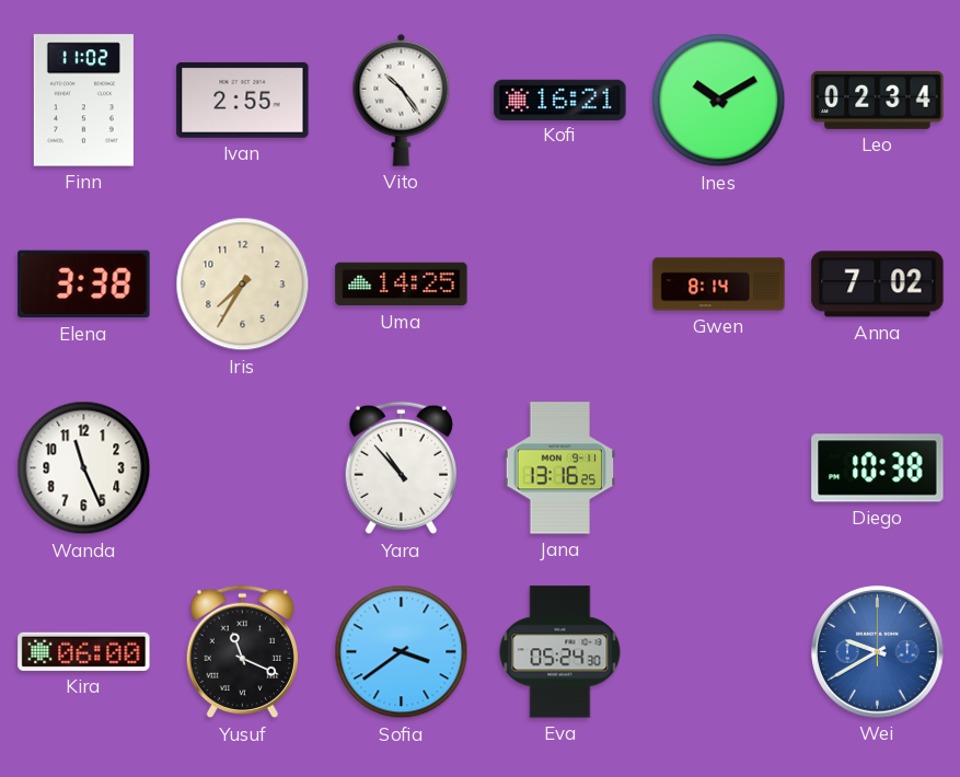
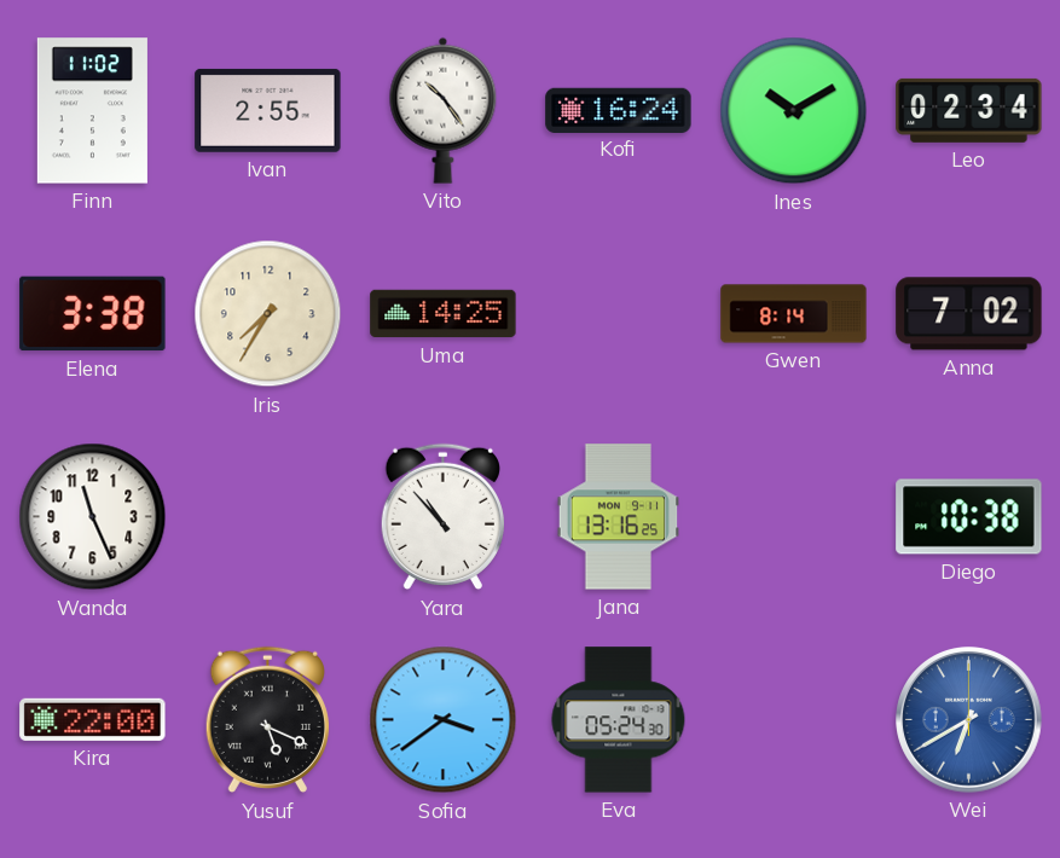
Kofi: 16:21 -> 16:24
Kira: 06:00 -> 22:00
Yusuf: 11:19 -> 5:19
Wei: 9:40 -> 6:40
